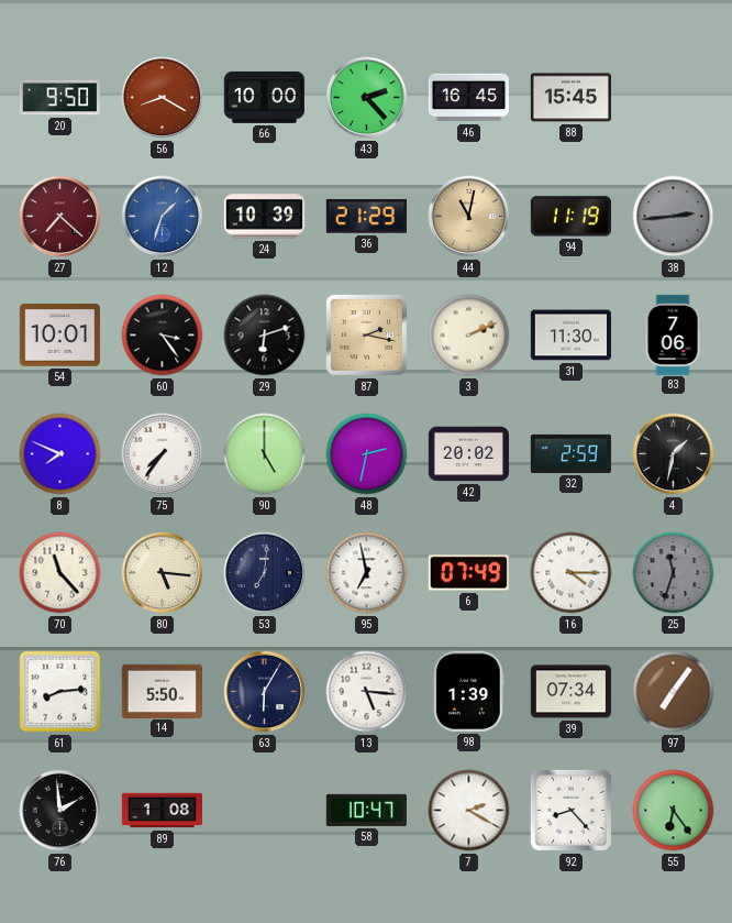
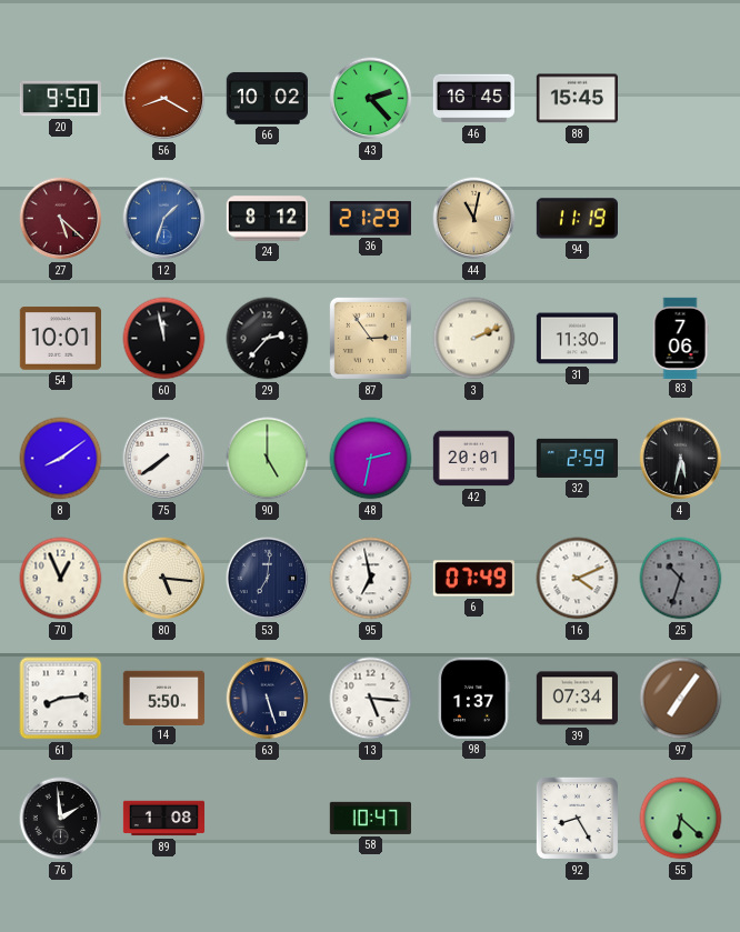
66: 10:00 -> 10:02
27: 7:22 -> 5:22
24: 10:39 -> 8:12
38: 2:44 -> none
60: 3:24 -> 11:58
29: 6:12 -> 2:37
87: 2:17 -> 2:54
8: 7:49 -> 8:09
75: 7:36 -> 7:39
42: 20:02 -> 20:01
4: 1:32 -> 5:32
70: 11:23 -> 12:56
16: 4:15 -> 4:11
25: 11:33 -> 10:33
63: 6:05 -> 5:27
98: 1:39 -> 1:37
7: 2:20 -> none
92: 8:23 -> 8:25
55: 6:24 -> 6:22
